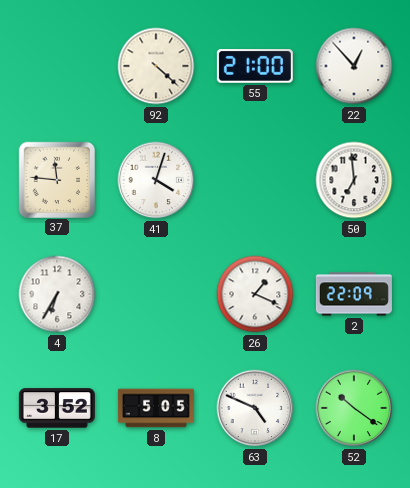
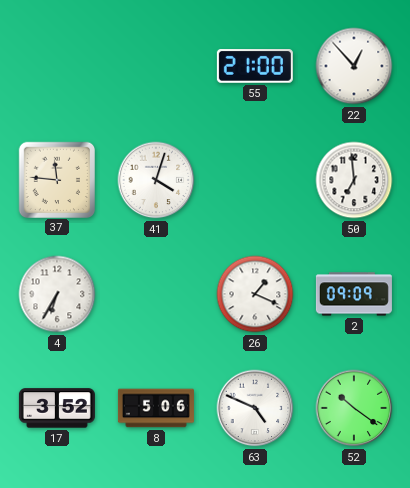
92: 4:22 -> none
2: 22:09 -> 09:09
8: 5:05 -> 5:06
